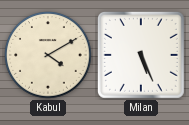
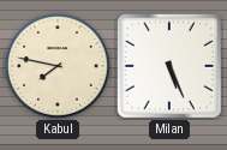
Kabul: 4:10 -> 7:47
